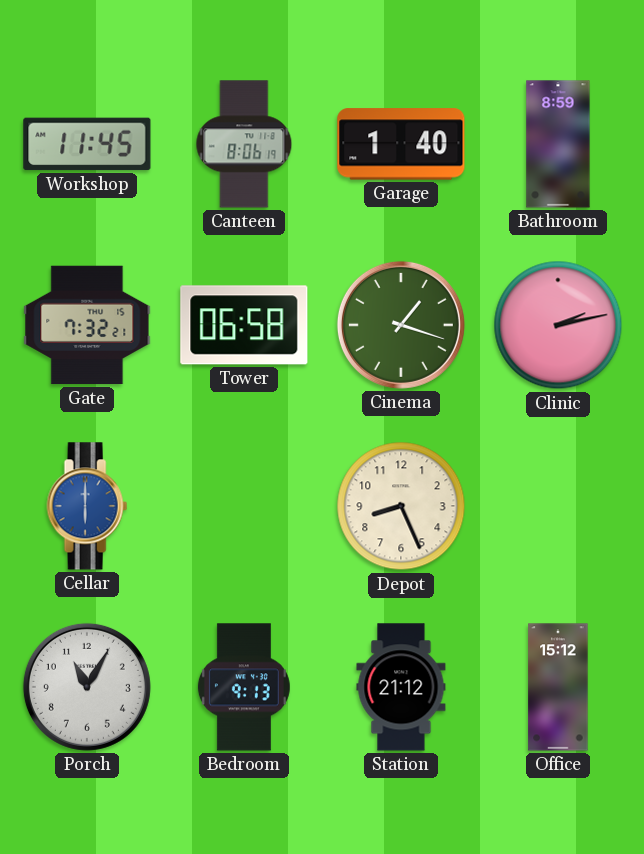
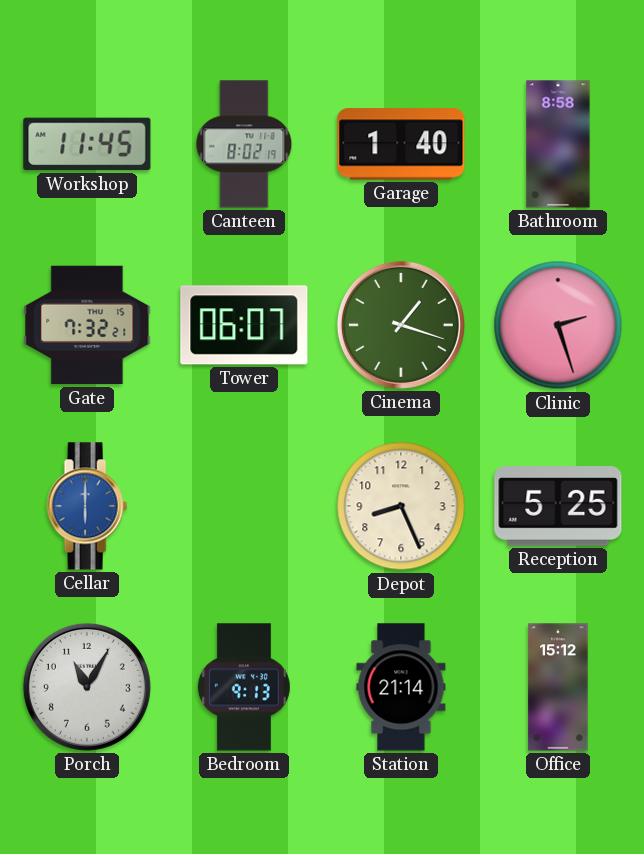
Canteen: 8:06 -> 8:02
Bathroom: 8:59 -> 8:58
Tower: 06:58 -> 06:07
Clinic: 2:13 -> 2:27
Reception: none -> 5:25
Station: 21:12 -> 21:14
